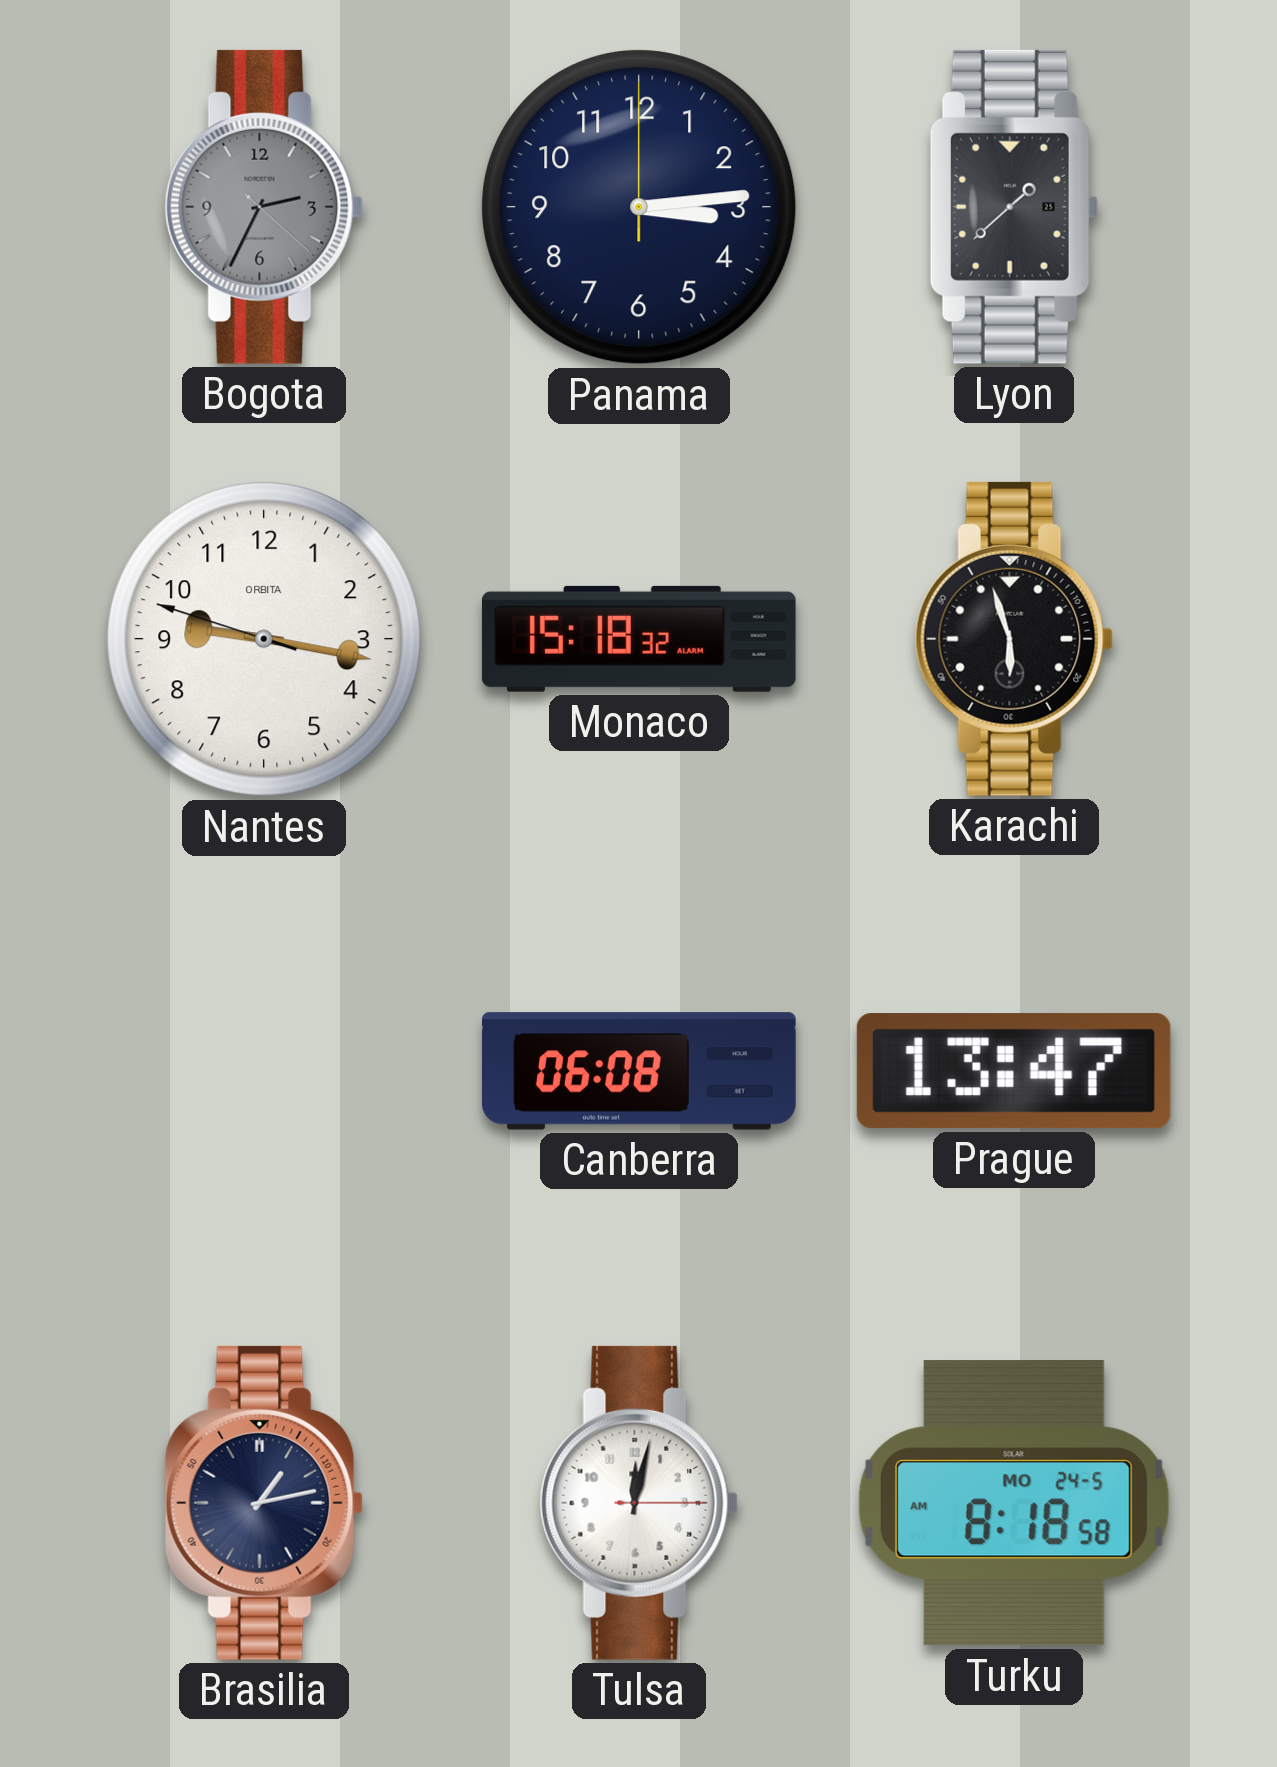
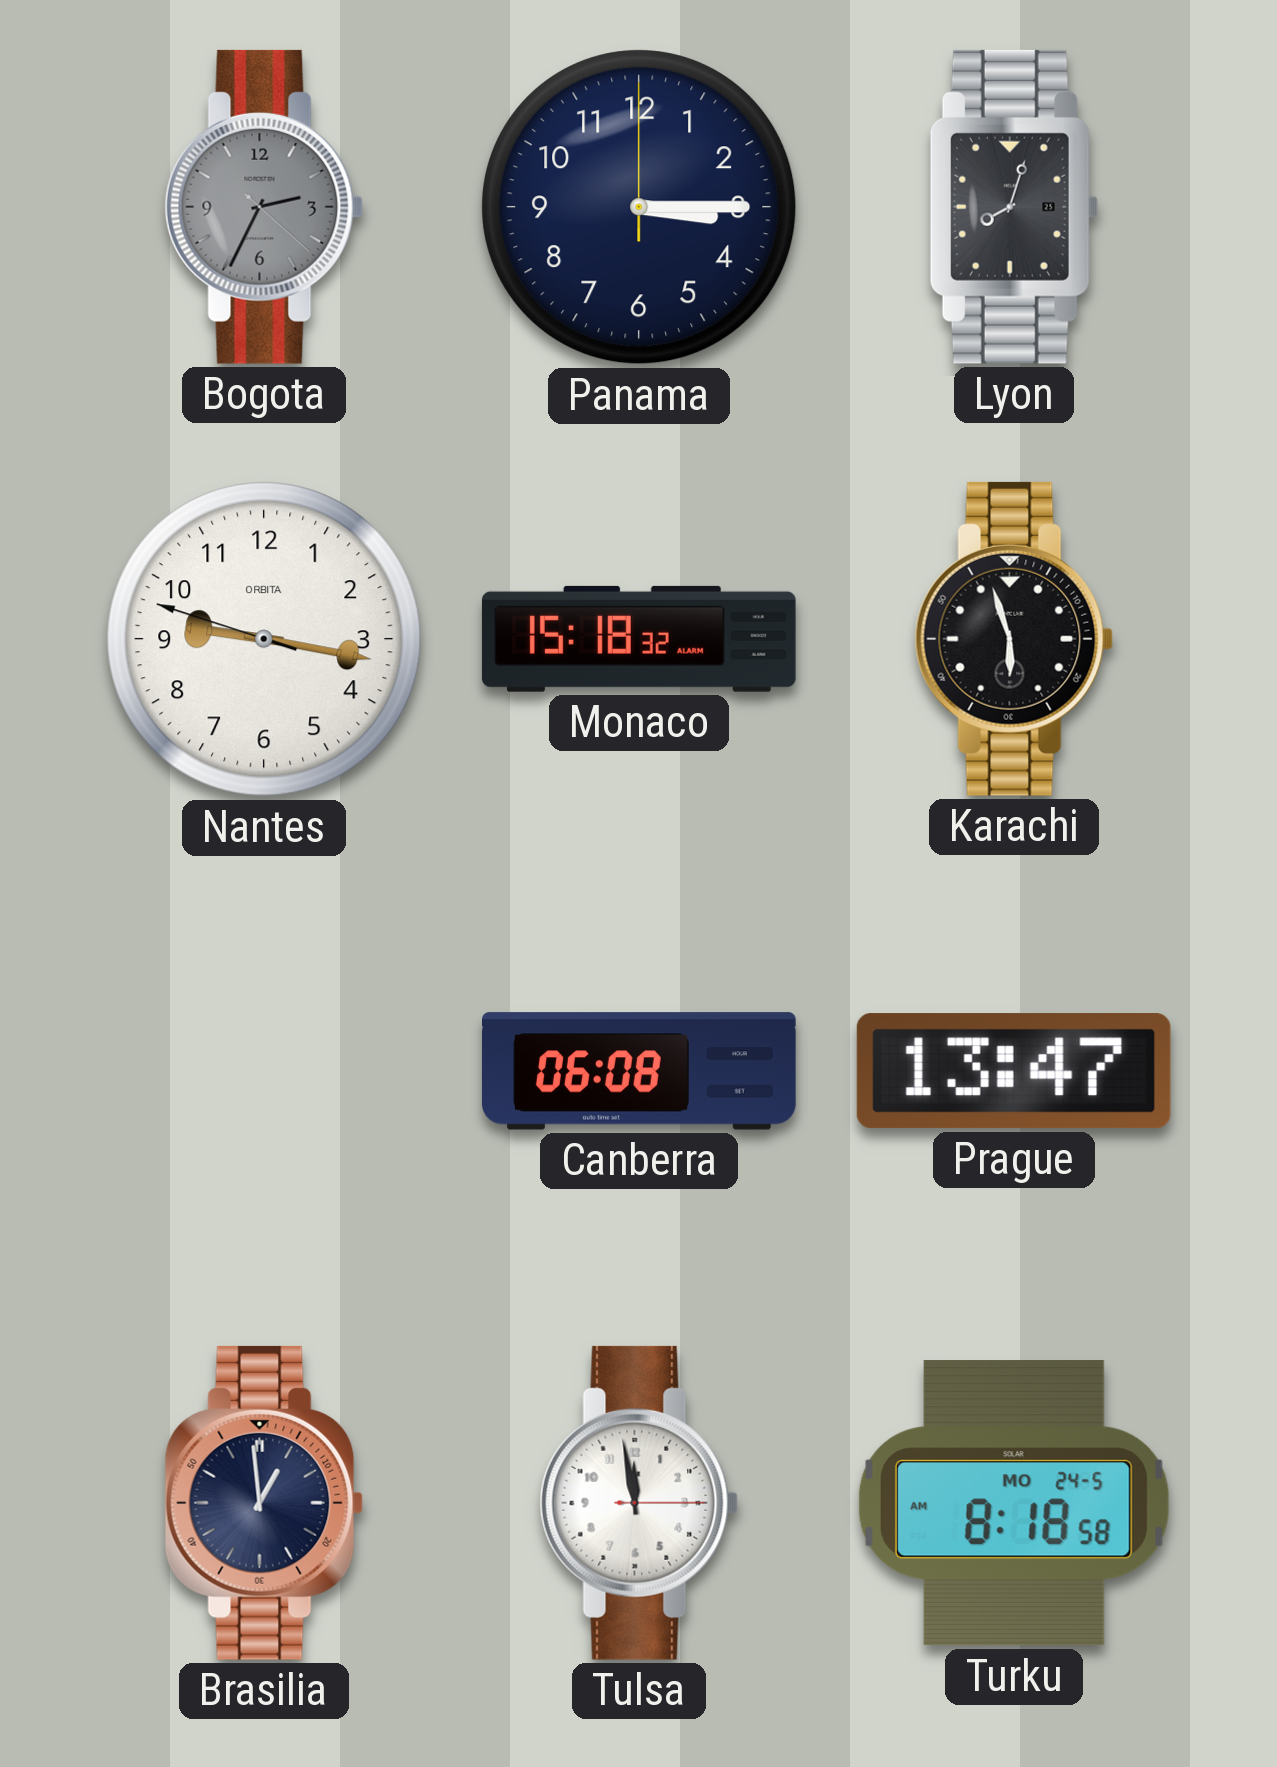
Panama: 3:14 -> 3:15
Lyon: 1:38 -> 8:03
Brasilia: 1:13 -> 12:59
Tulsa: 12:02 -> 11:58
